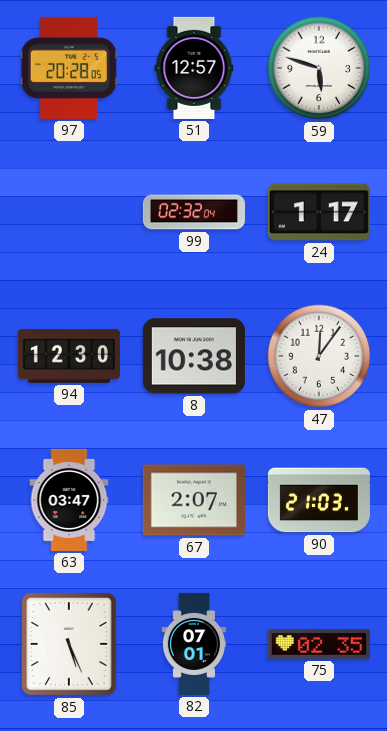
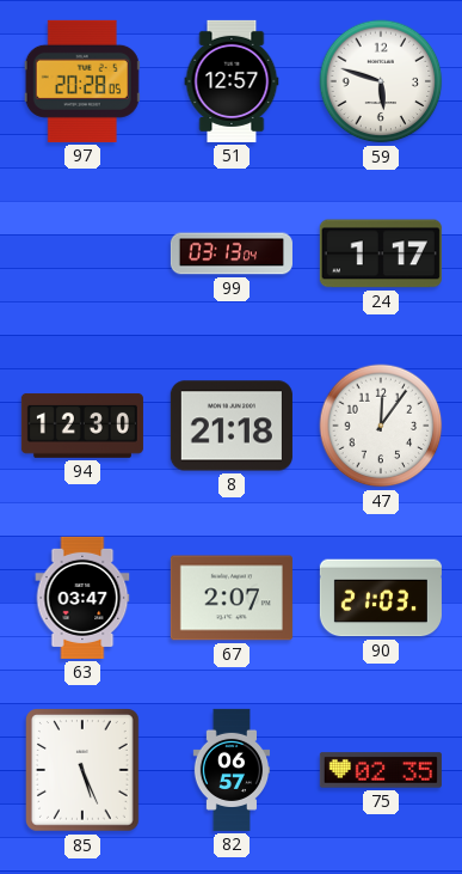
99: 02:32 -> 03:13
8: 10:38 -> 21:18
82: 07:01 -> 06:57
